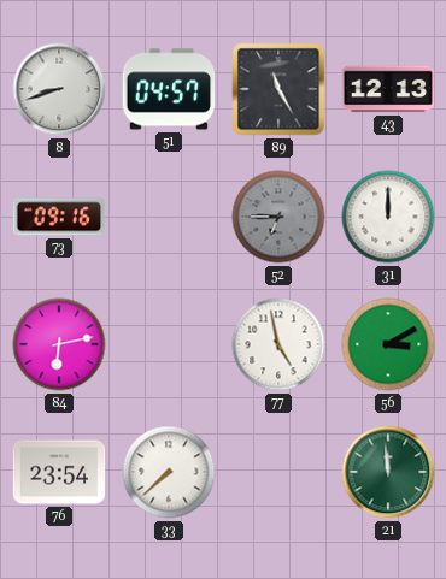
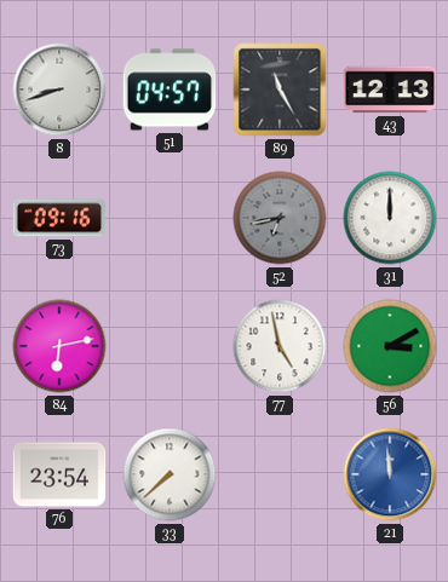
52: 6:45 -> 6:43
21 dial: green -> blue
